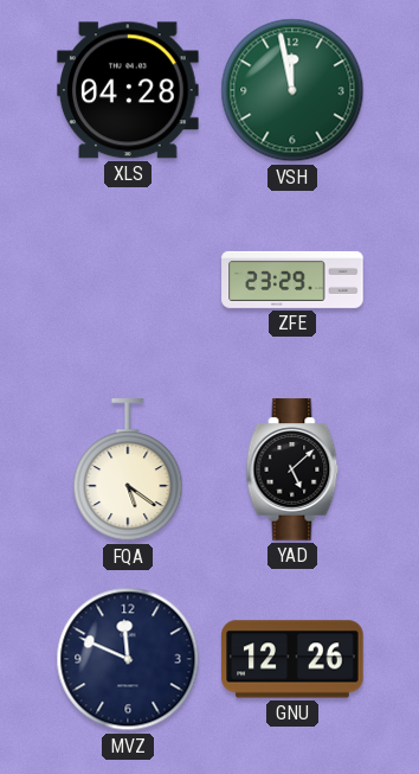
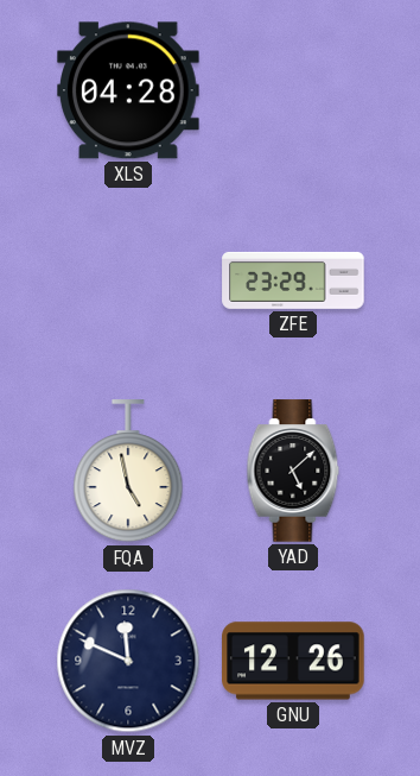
VSH: 11:58 -> none
FQA: 5:21 -> 4:58
